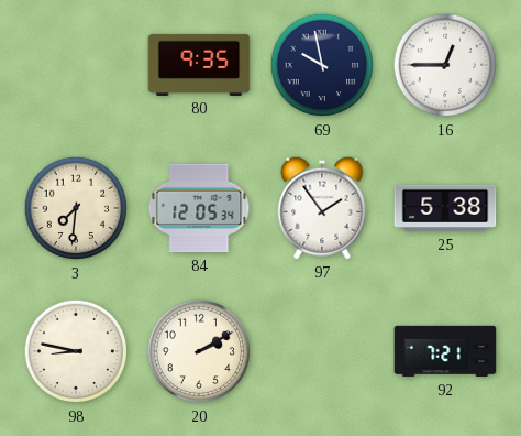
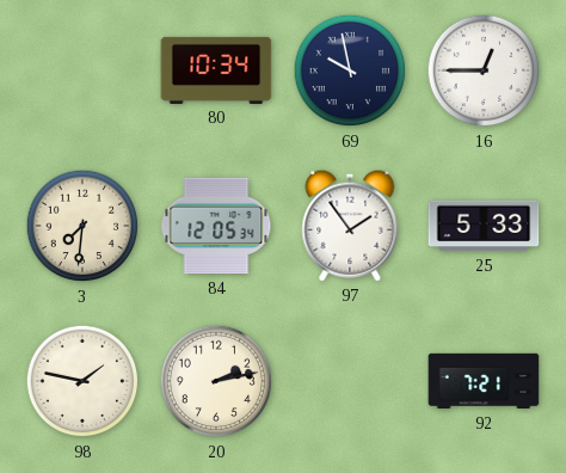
80: 9:35 -> 10:34
25: 5:38 -> 5:33
98: 8:47 -> 1:47
20: 2:10 -> 2:13
